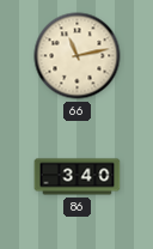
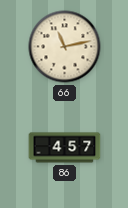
86: 3:40 -> 4:57
